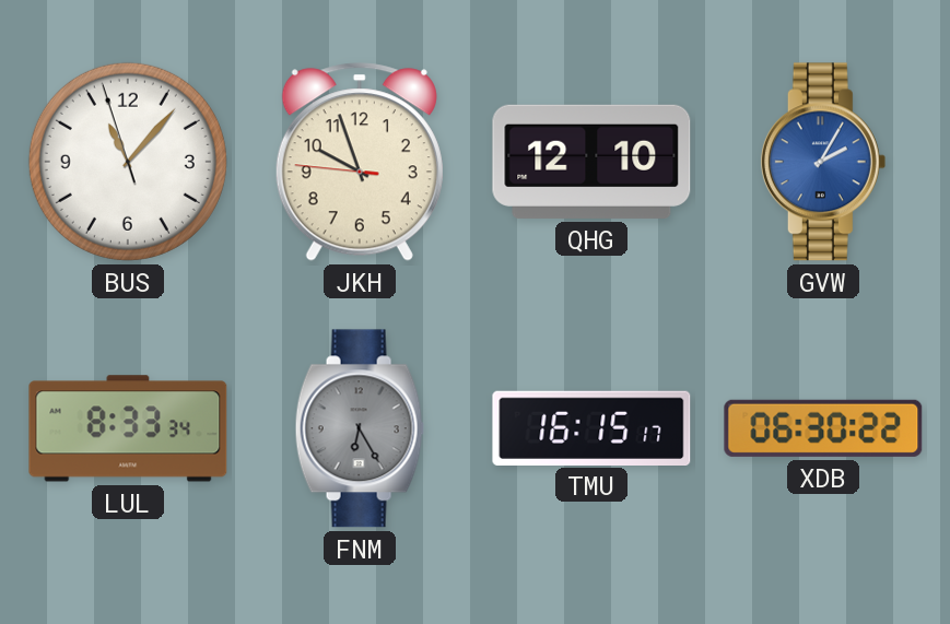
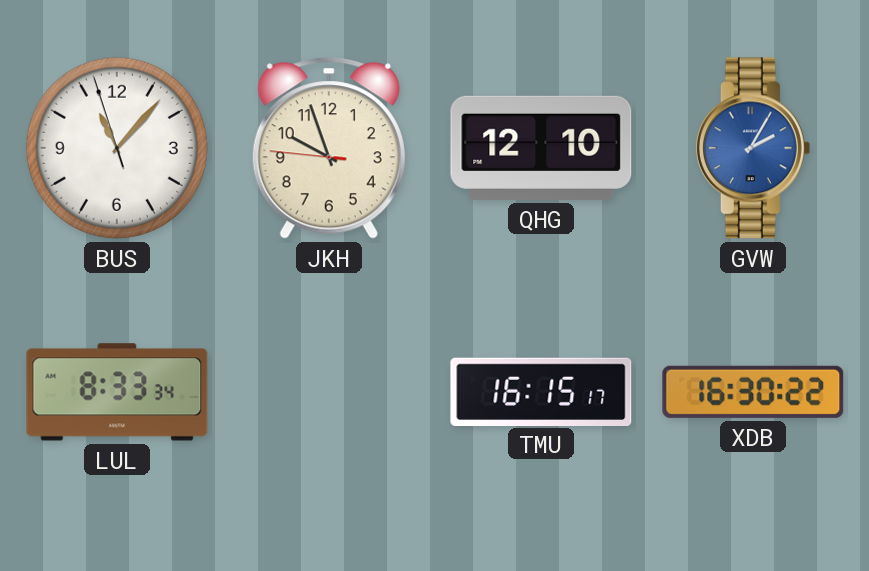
FNM: 6:25 -> none
XDB: 06:30 -> 16:30
